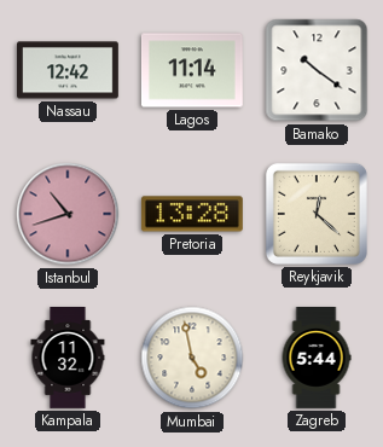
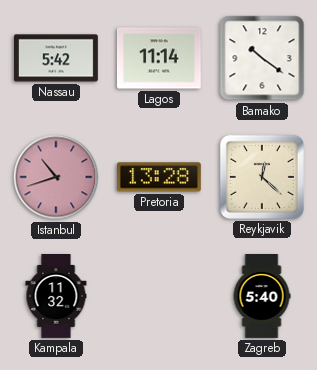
Nassau: 12:42 -> 5:42
Mumbai: 4:58 -> none
Zagreb: 5:44 -> 5:40
